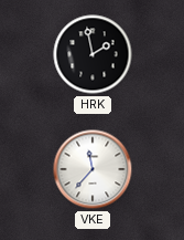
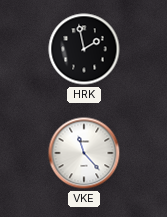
VKE: 11:37 -> 11:23
